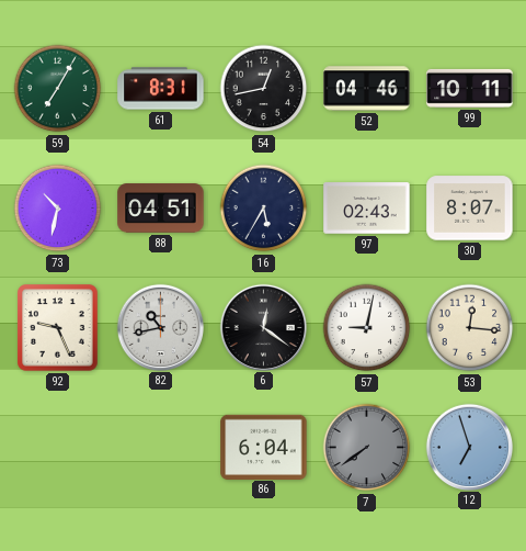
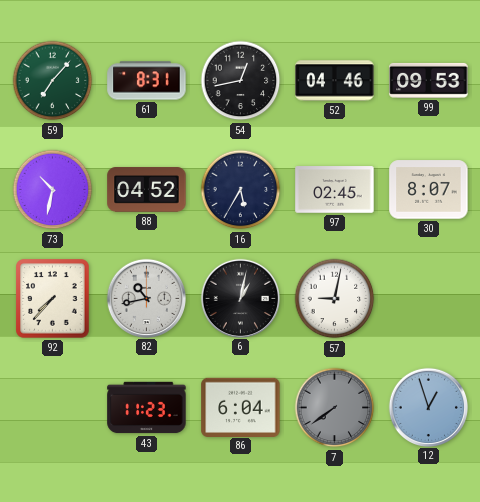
59: 7:05 -> 7:07
99: 10:11 -> 09:53
88: 04:51 -> 04:52
97: 02:43 -> 02:45
92: 9:26 -> 7:37
6: 12:21 -> 1:02
53: 12:16 -> none
43: none -> 11:23
12: 6:57 -> 12:57
